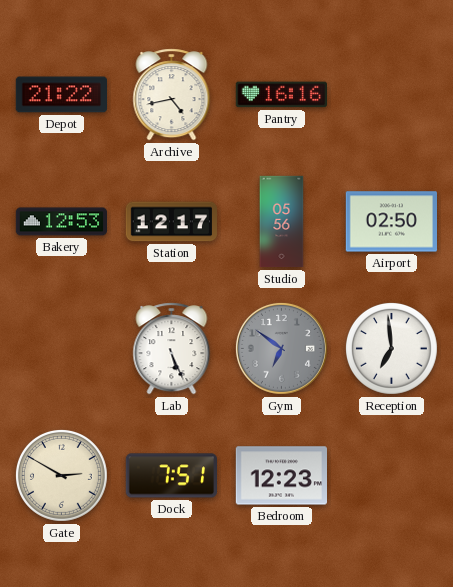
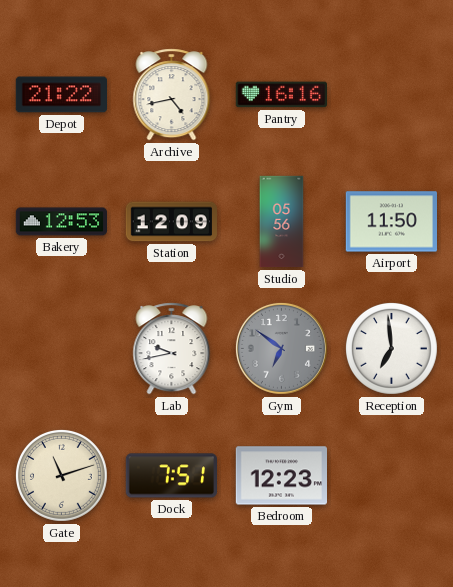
Station: 12:17 -> 12:09
Airport: 02:50 -> 11:50
Lab: 5:26 -> 9:43
Gate: 2:50 -> 11:12
